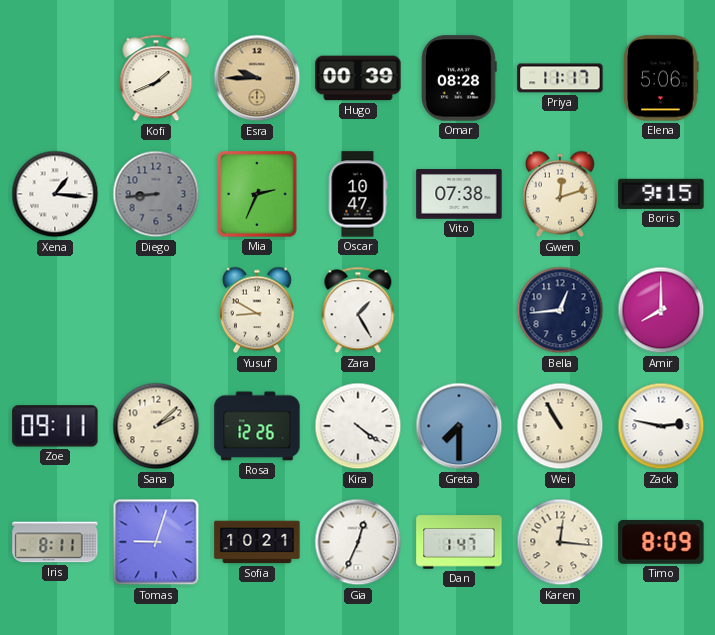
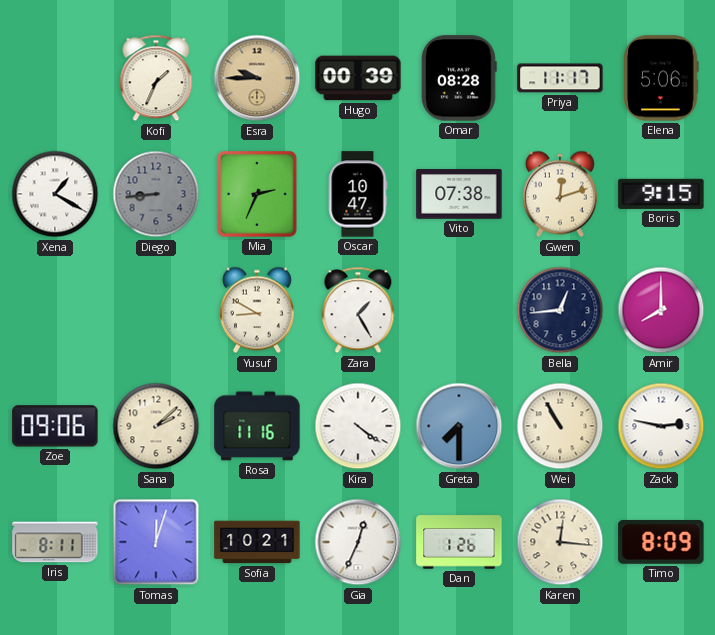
Kofi: 1:41 -> 1:34
Xena: 1:16 -> 1:20
Zoe: 09:11 -> 09:06
Rosa: 12:26 -> 11:16
Tomas: 9:03 -> 12:03
Dan: 1:47 -> 1:26
